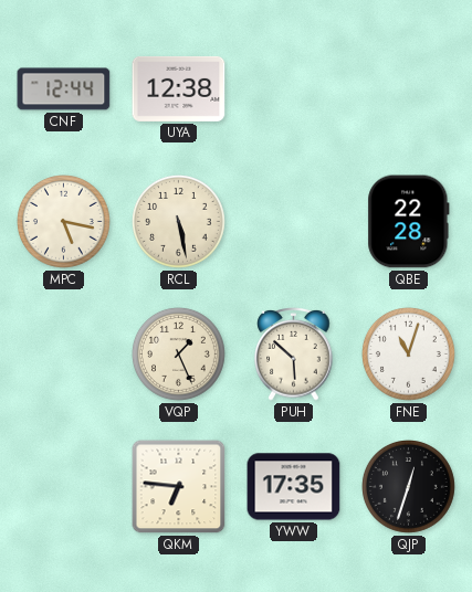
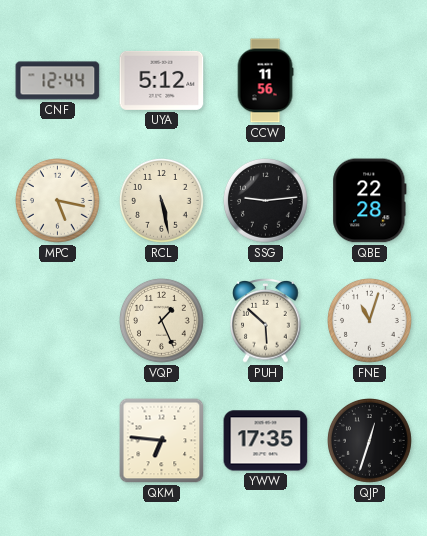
UYA: 12:38 -> 5:12
CCW: none -> 11:56
SSG: none -> 9:14
